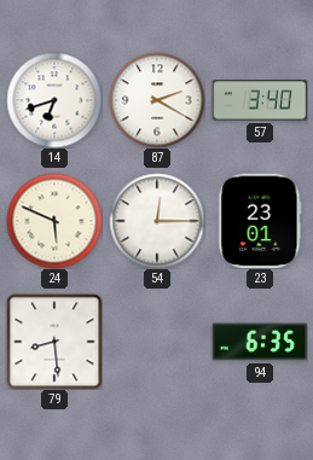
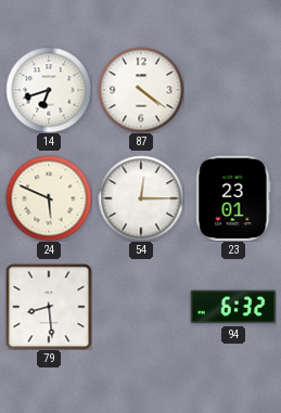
87: 2:20 -> 4:21
57: 3:40 -> none
94: 6:35 -> 6:32
